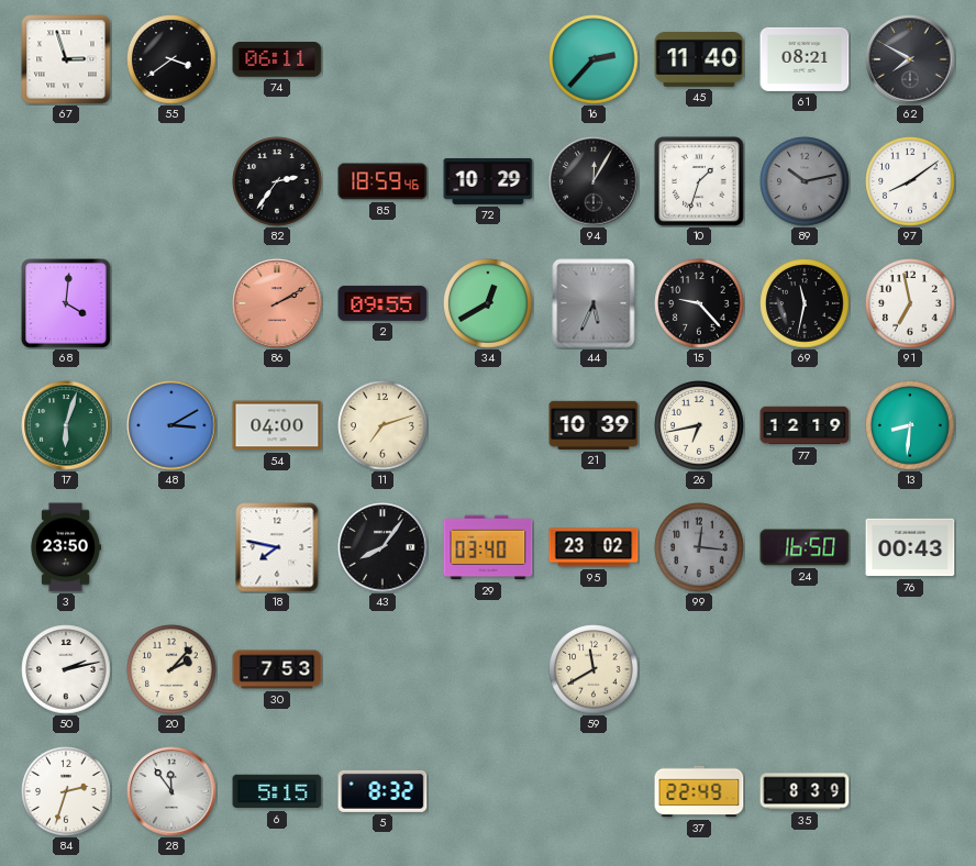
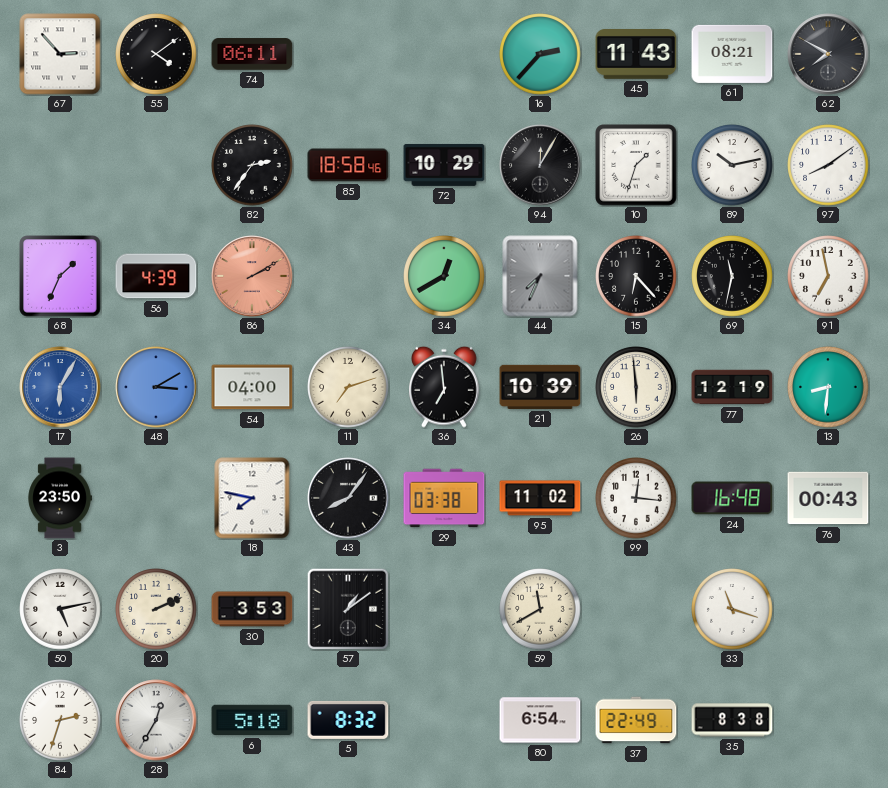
67: 2:57 -> 2:53
55: 3:39 -> 4:09
45: 11:40 -> 11:43
85: 18:59 -> 18:58
89 dial: grey -> white
68: 4:01 -> 1:34
56: none -> 4:39
2: 09:55 -> none
44: 5:34 -> 7:34
15: 9:23 -> 6:23
17: 6:03 -> 6:05
17 dial: green -> blue
36: none -> 6:59
26: 6:43 -> 5:59
29: 03:40 -> 03:38
95: 23:02 -> 11:02
99 dial: grey -> white
24: 16:50 -> 16:48
50: 2:13 -> 5:13
20: 2:07 -> 2:11
30: 7:53 -> 3:53
57: none -> 1:09
33: none -> 11:18
28: 11:54 -> 12:35
6: 5:15 -> 5:18
80: none -> 6:54
35: 8:39 -> 8:38
